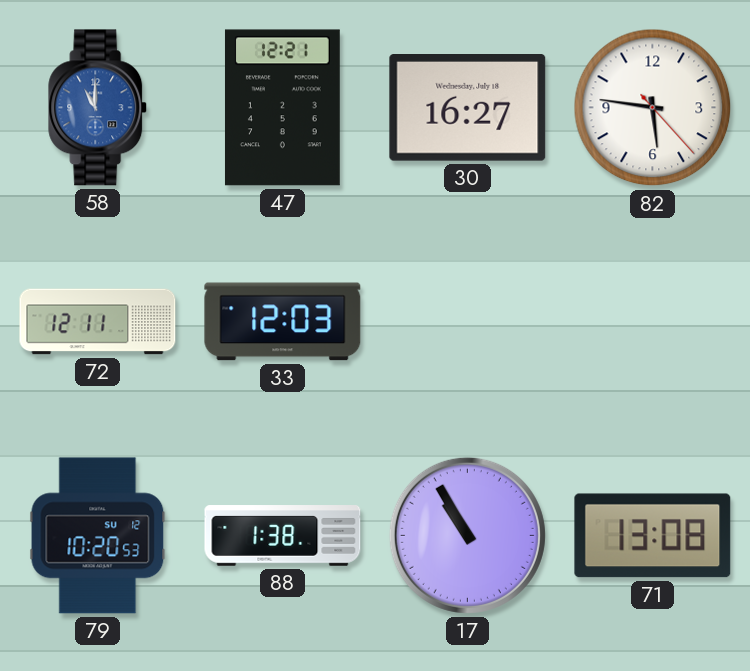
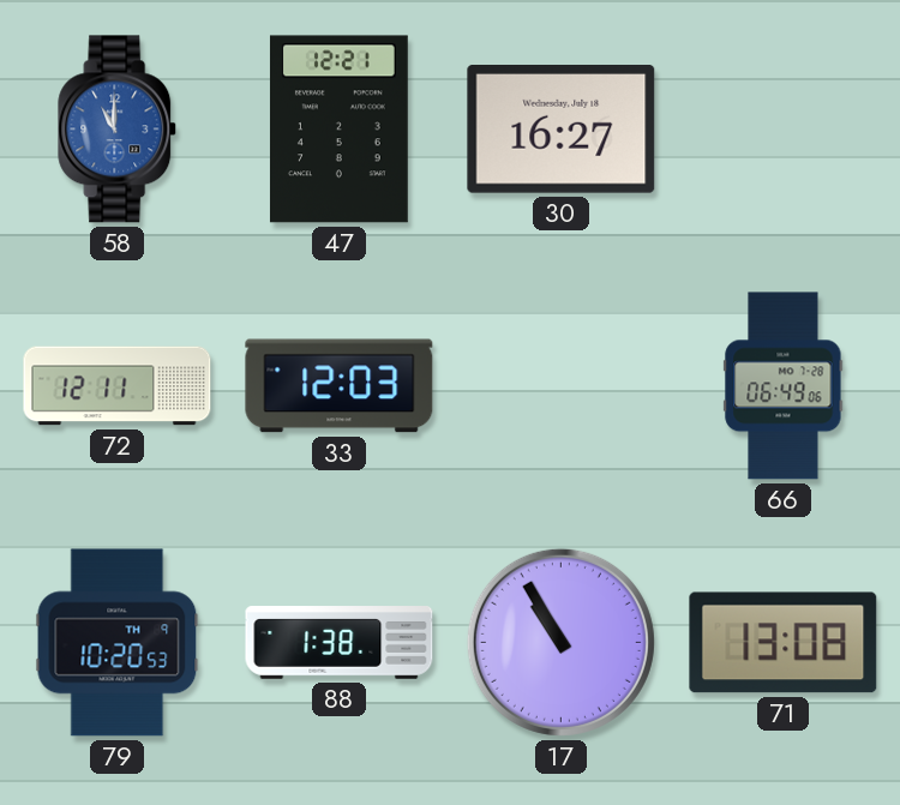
82: 5:46 -> none
66: none -> 06:49
79 date: SU 12 -> TH 9
